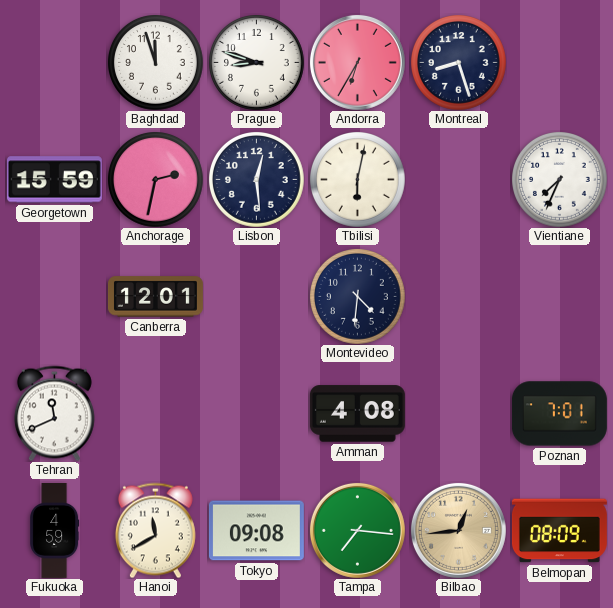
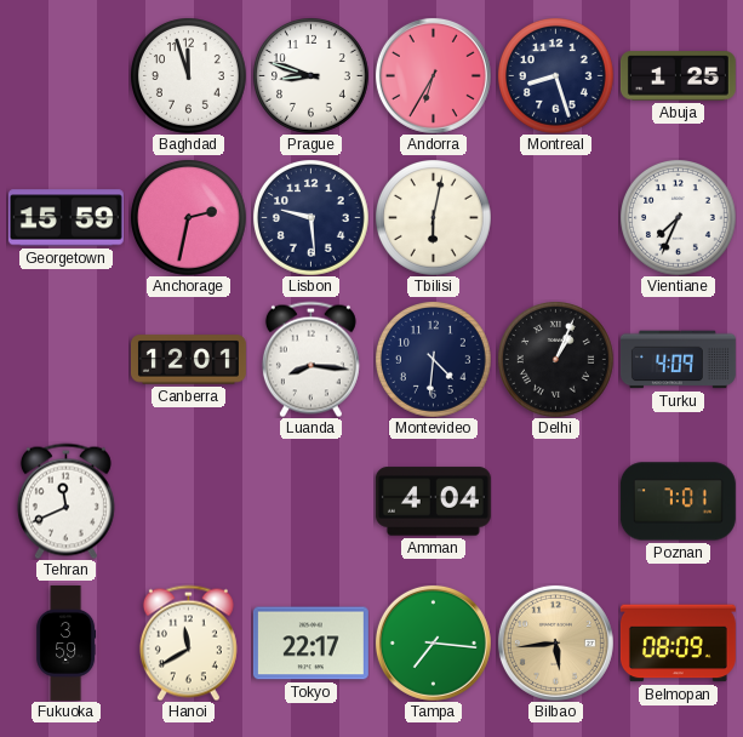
Abuja: none -> 1:25
Lisbon: 12:29 -> 9:29
Luanda: none -> 8:16
Delhi: none -> 1:04
Turku: none -> 4:09
Amman: 4:08 -> 4:04
Fukuoka: 4:59 -> 3:59
Tokyo: 09:08 -> 22:17
Bilbao: 12:44 -> 5:44
